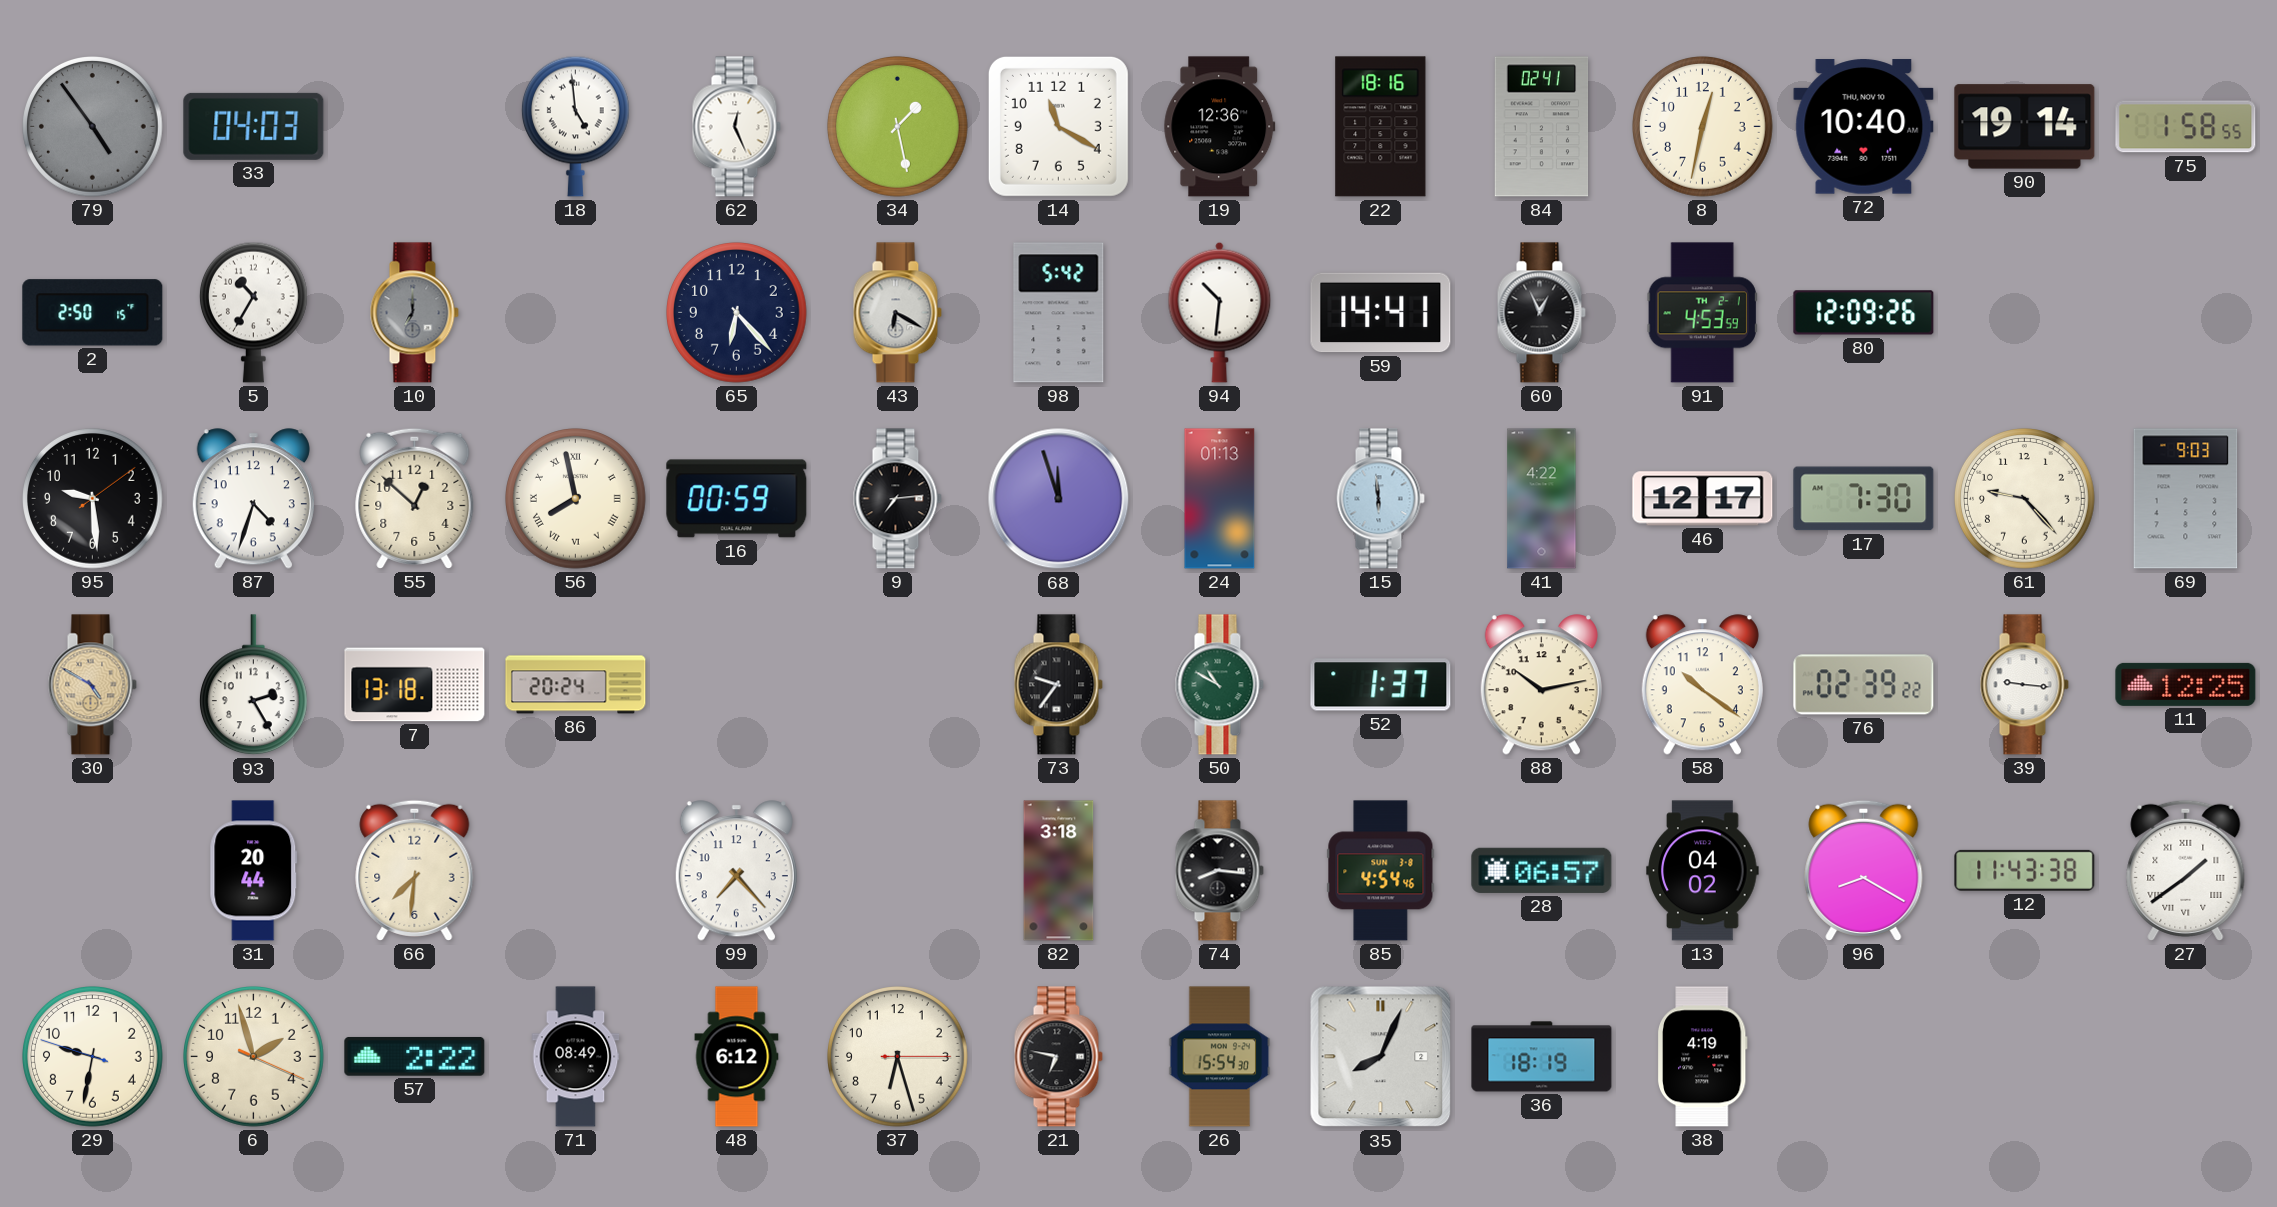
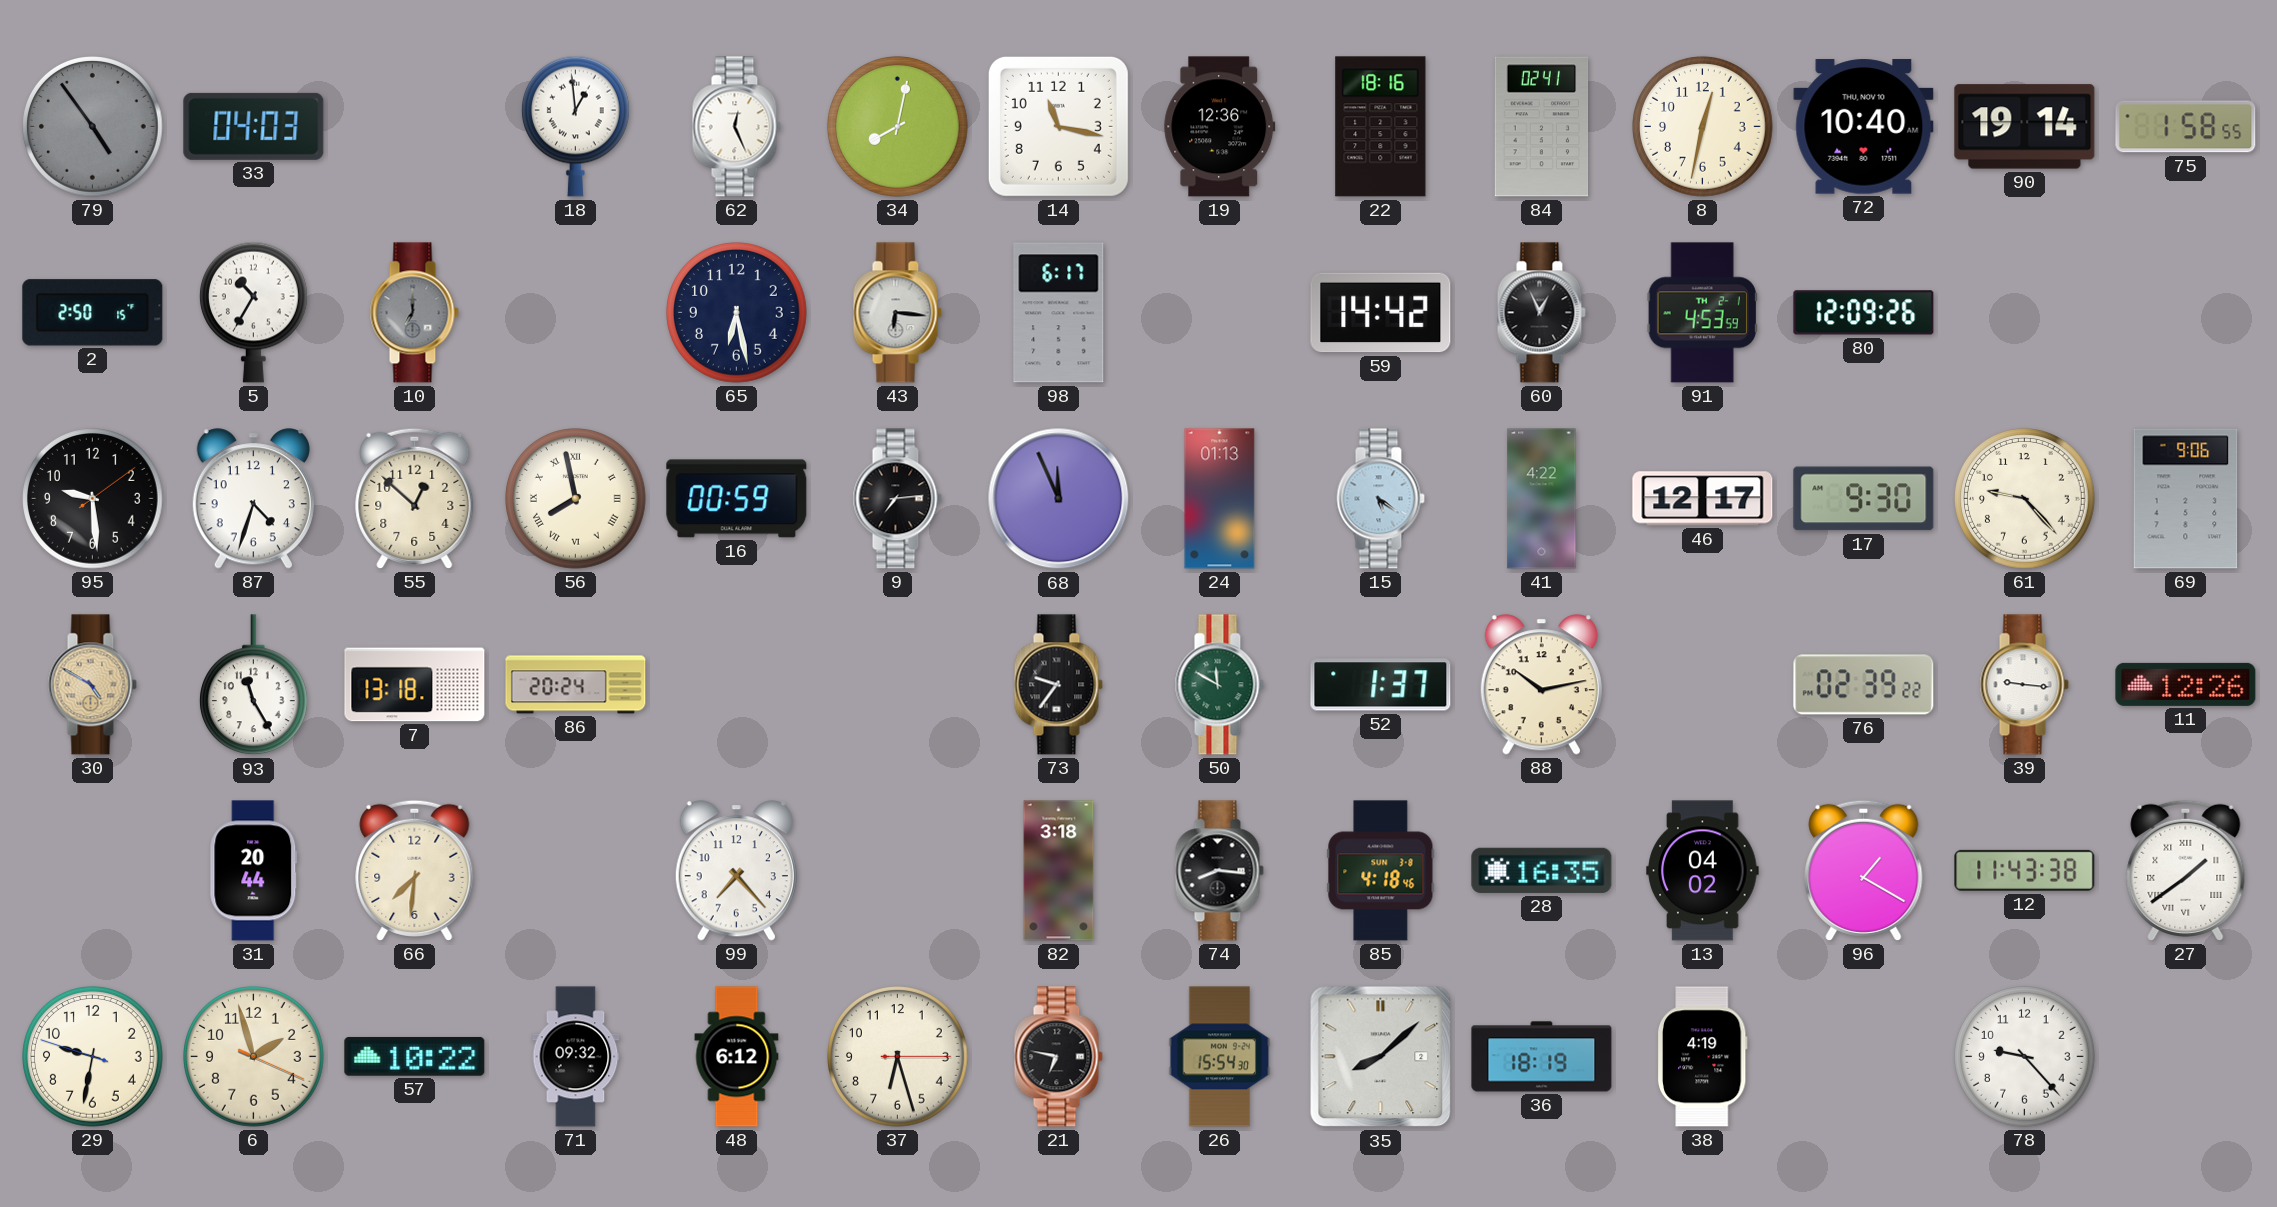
18: 4:59 -> 12:59
34: 1:28 -> 8:02
14: 11:20 -> 11:17
65: 6:23 -> 6:28
43: 6:20 -> 6:16
98: 5:42 -> 6:17
94: 10:31 -> none
59: 14:41 -> 14:42
68: 11:57 -> 11:56
15: 5:59 -> 5:21
17: 7:30 -> 9:30
69: 9:03 -> 9:06
93: 2:25 -> 11:25
50: 10:50 -> 11:50
58: 10:21 -> none
11: 12:25 -> 12:26
85: 4:54 -> 4:18
28: 06:57 -> 16:35
96: 8:20 -> 1:20
57: 2:22 -> 10:22
71: 08:49 -> 09:32
35: 8:04 -> 8:08
78: none -> 9:23
